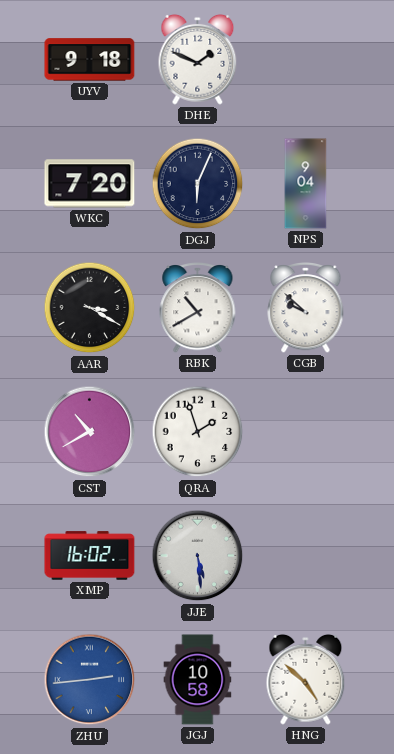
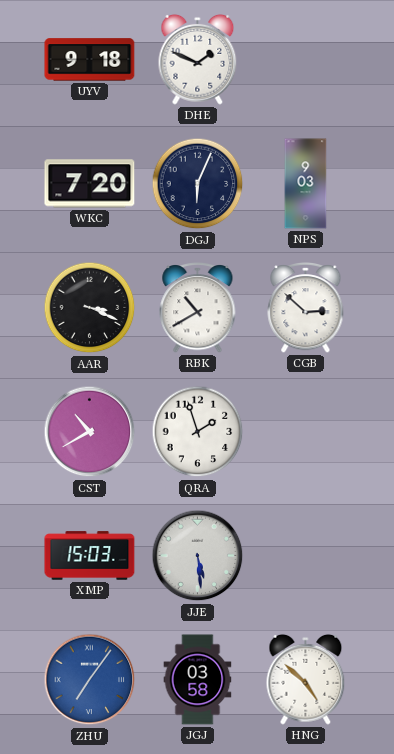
NPS: 9:04 -> 9:03
AAR: 3:20 -> 3:19
CGB: 9:52 -> 2:52
XMP: 16:02 -> 15:03
ZHU: 2:44 -> 7:06
JGJ: 10:58 -> 03:58
